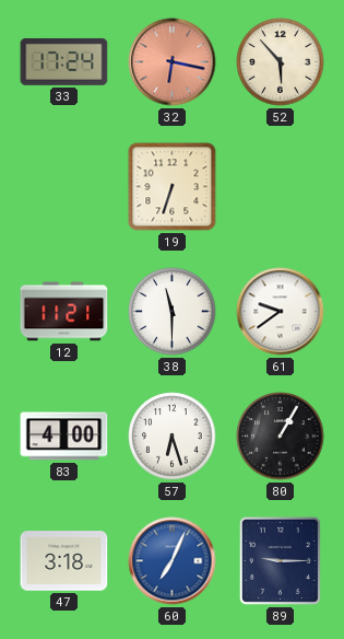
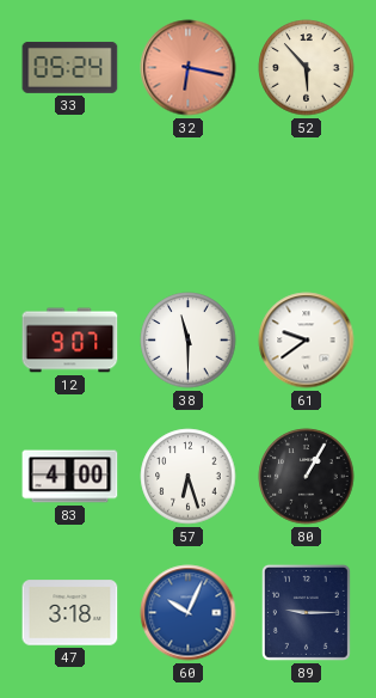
33: 17:24 -> 05:24
19: 6:33 -> none
12: 11:21 -> 9:07
60: 7:04 -> 10:04
